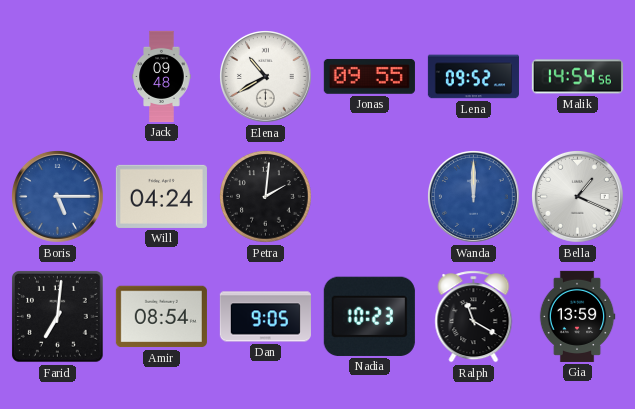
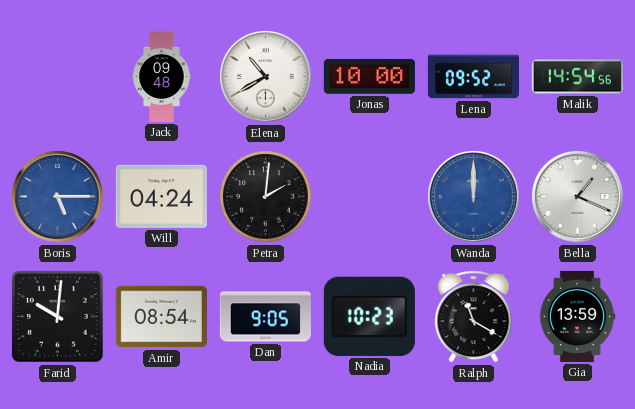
Jonas: 09:55 -> 10:00
Farid: 7:01 -> 10:01
